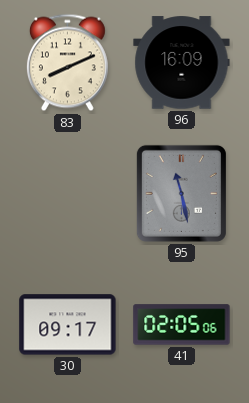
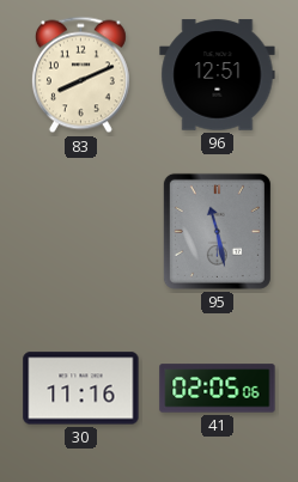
96: 16:09 -> 12:51
30: 09:17 -> 11:16
